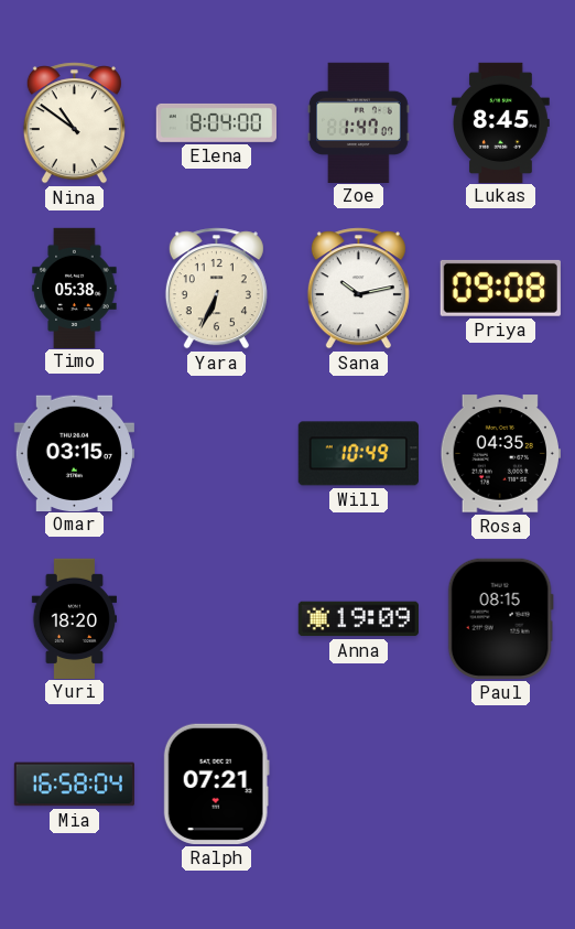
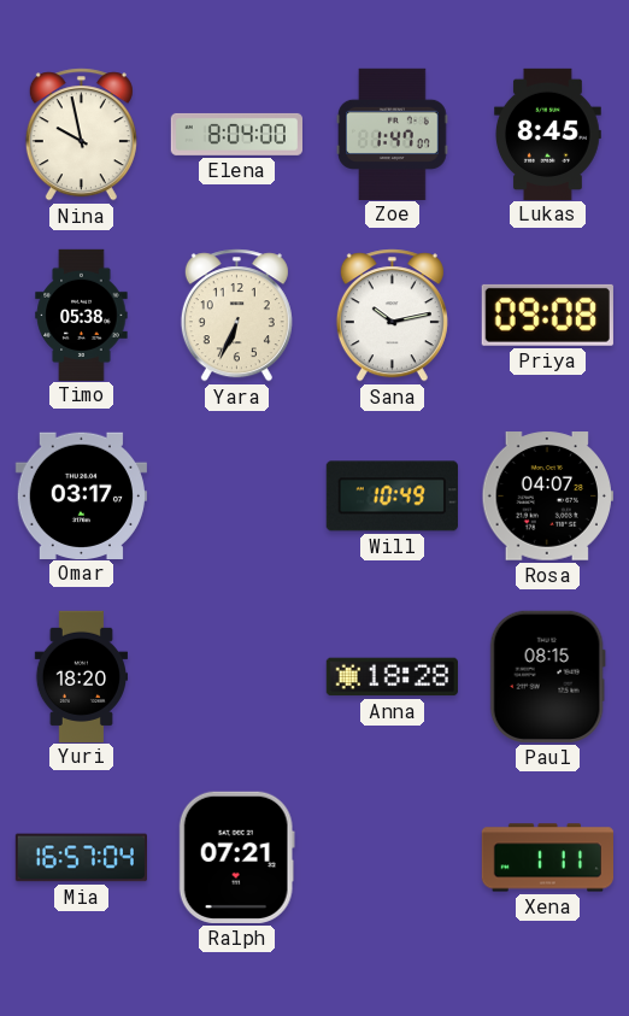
Nina: 10:51 -> 9:58
Omar: 03:15 -> 03:17
Rosa: 04:35 -> 04:07
Anna: 19:09 -> 18:28
Mia: 16:58 -> 16:57
Xena: none -> 1:11
